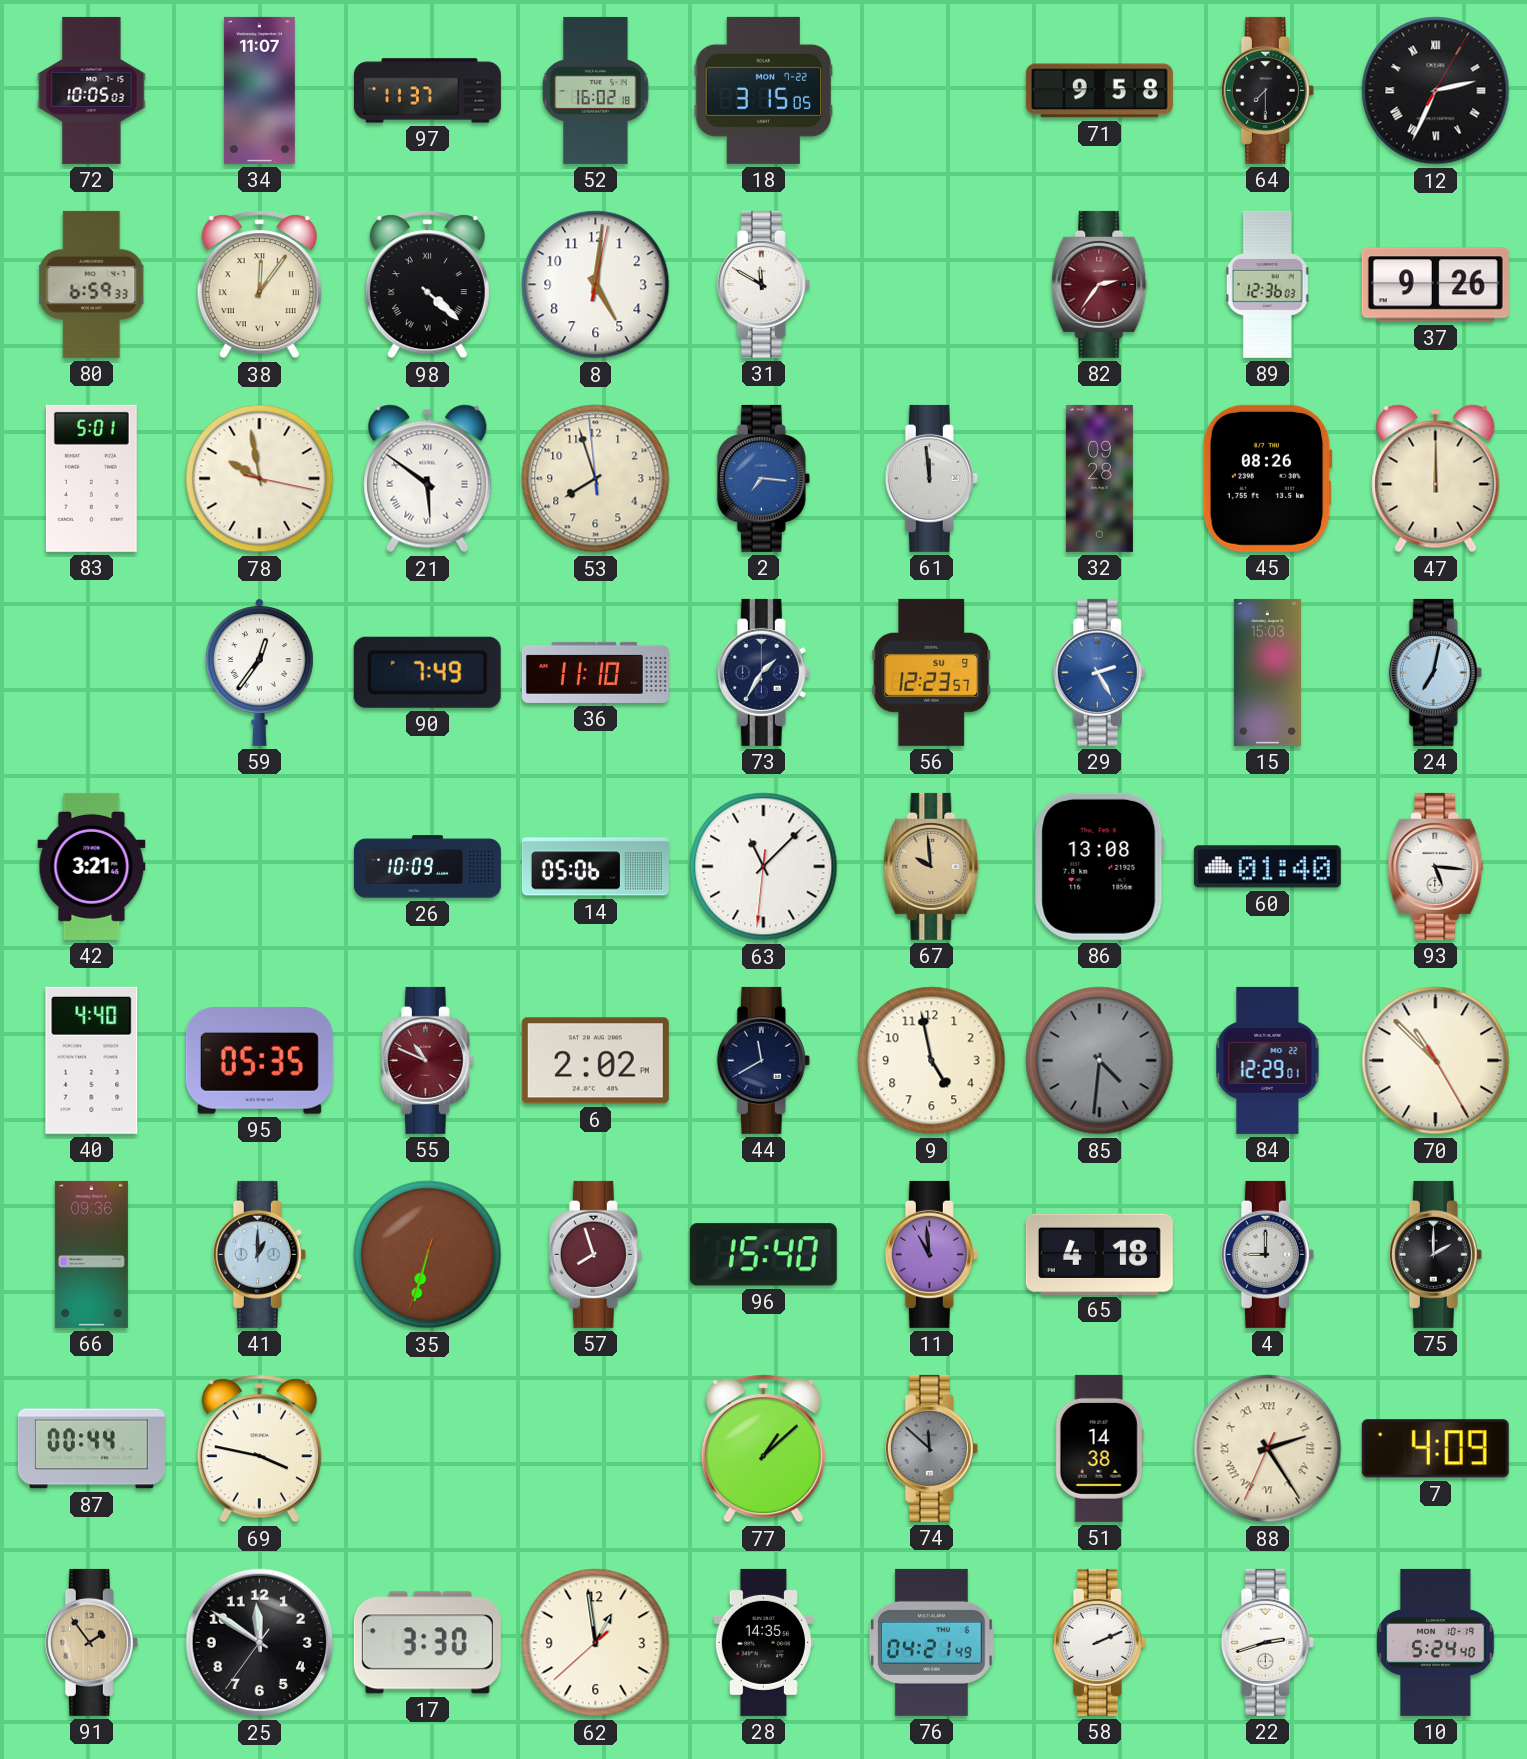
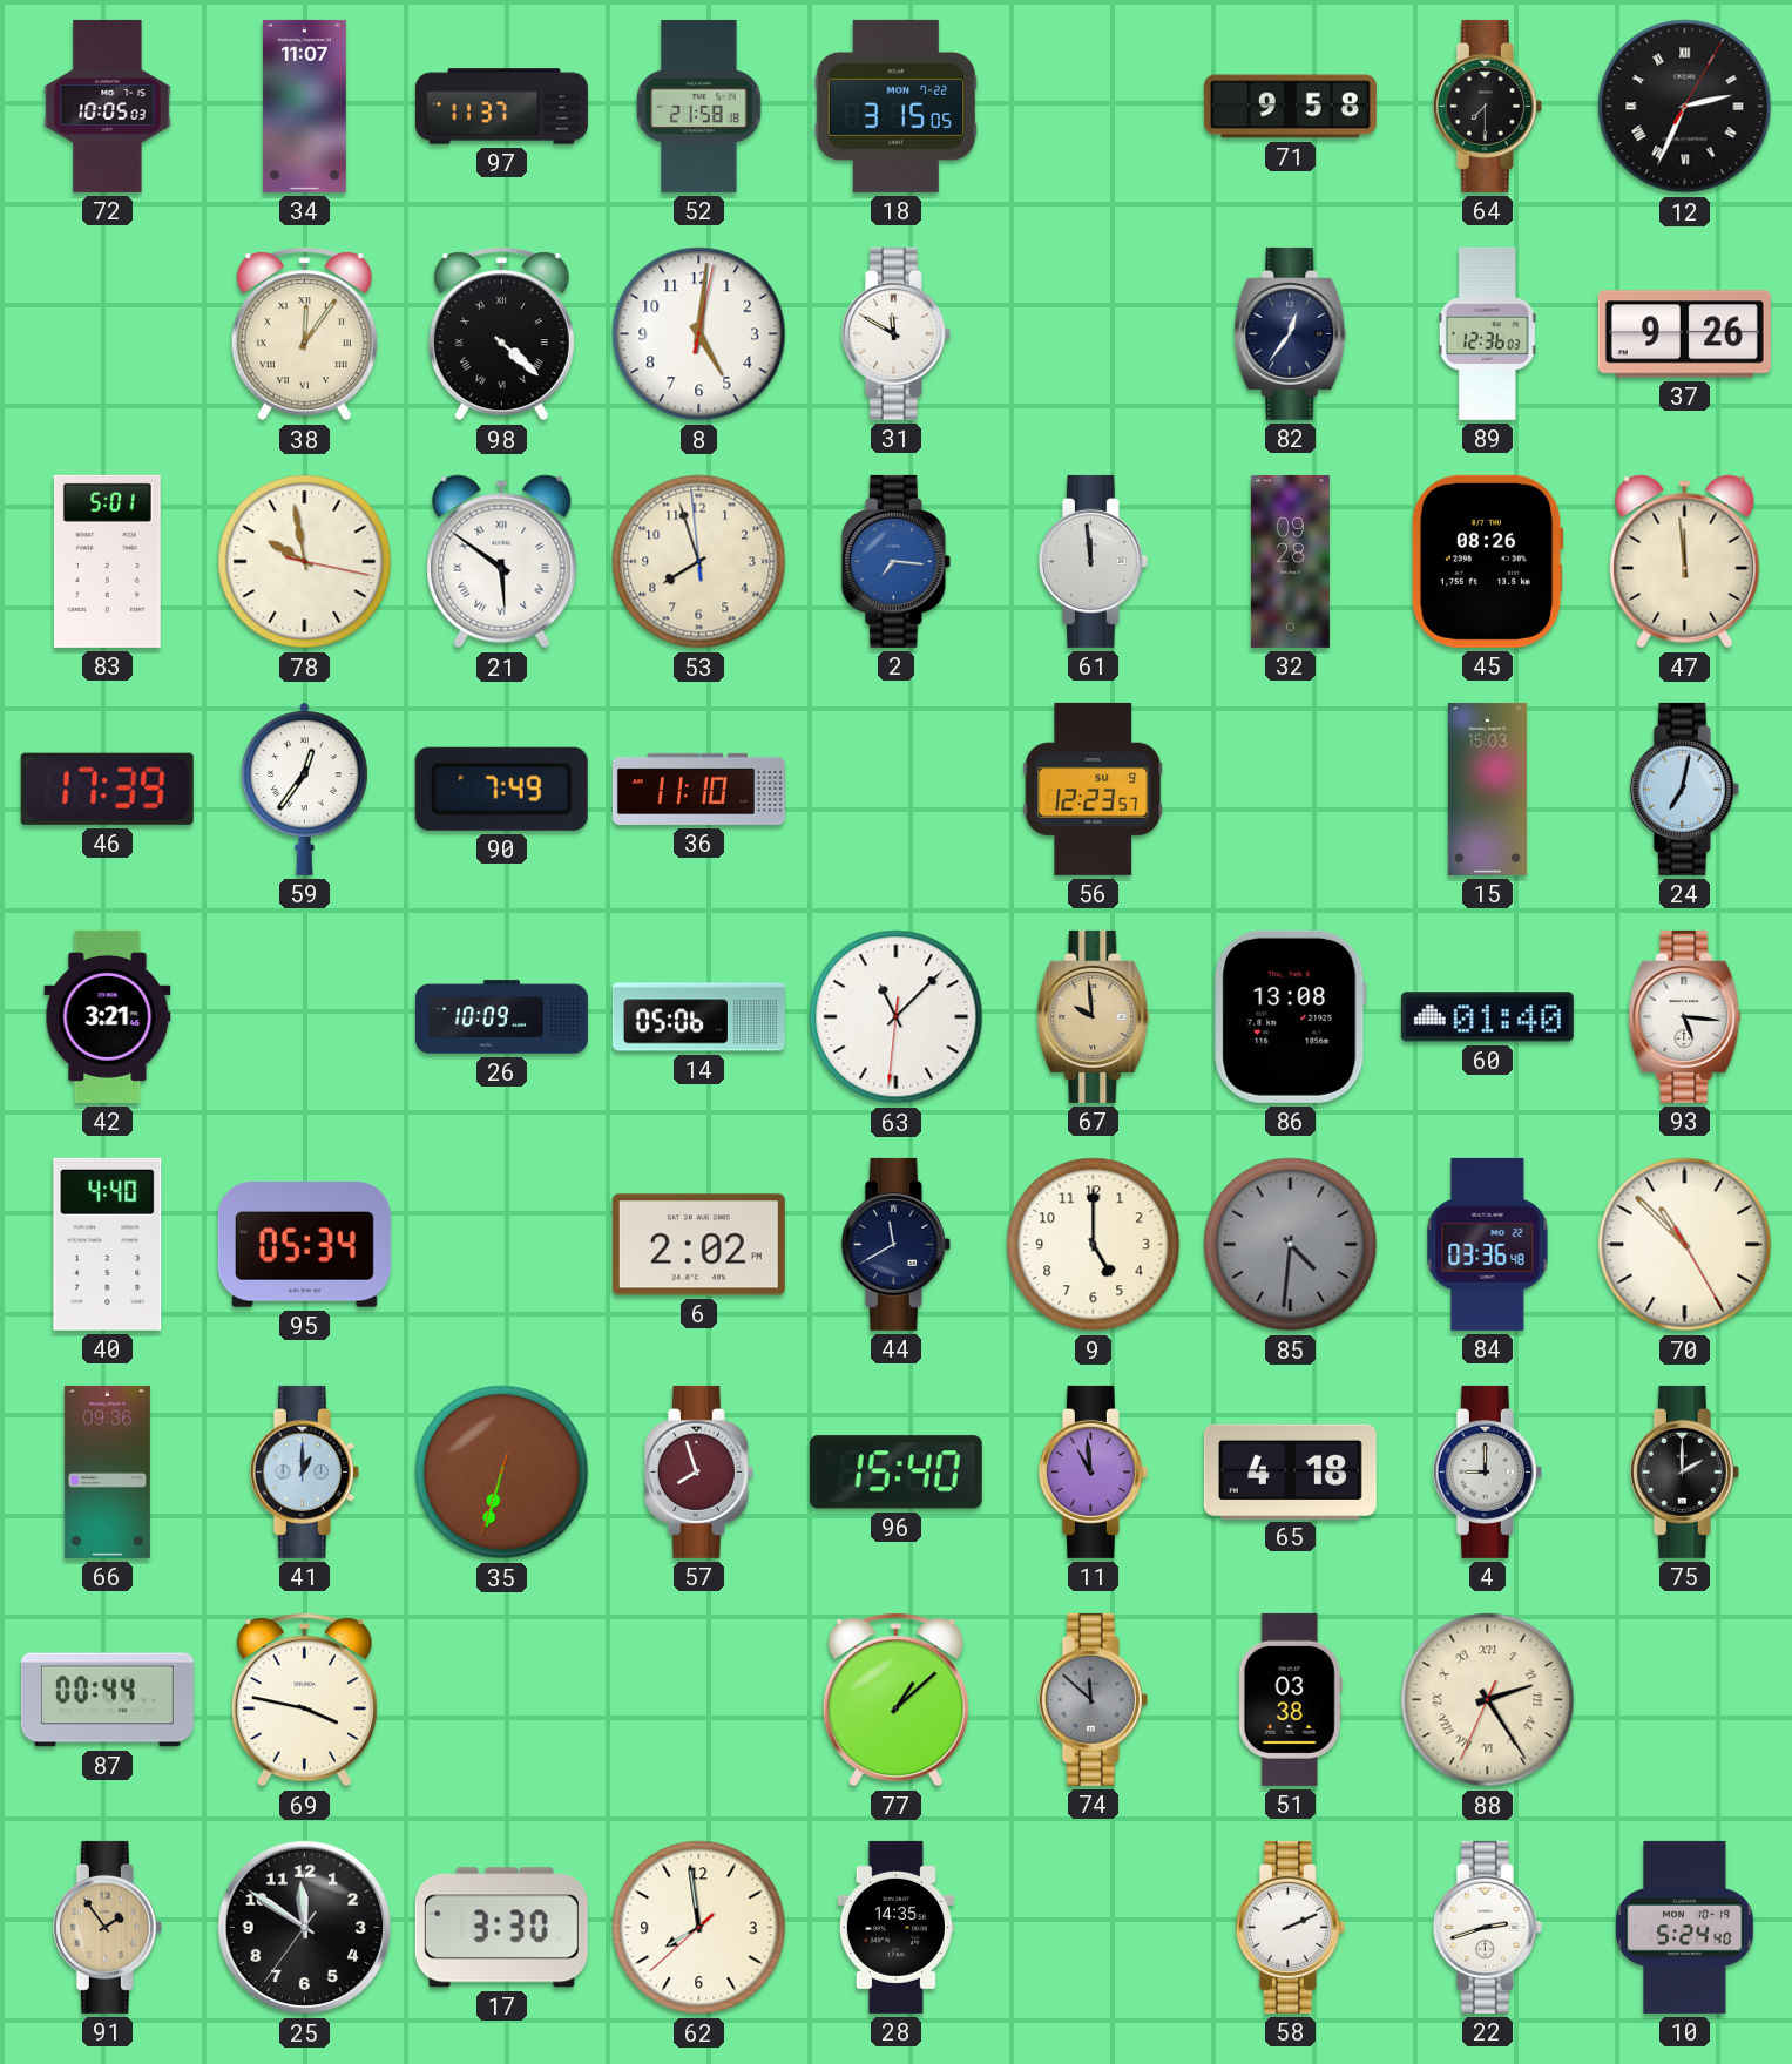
52: 16:02 -> 21:58
80: 6:59 -> none
82: 2:36 -> 12:36
82 dial: burgundy -> navy
47: 12:00 -> 11:59
46: none -> 17:39
73: 1:35 -> none
29: 2:25 -> none
95: 05:35 -> 05:34
55: 10:49 -> none
9: 4:58 -> 5:00
84: 12:29 -> 03:36
51: 14:38 -> 03:38
7: 4:09 -> none
62: 12:58 -> 7:58
76: 04:21 -> none
